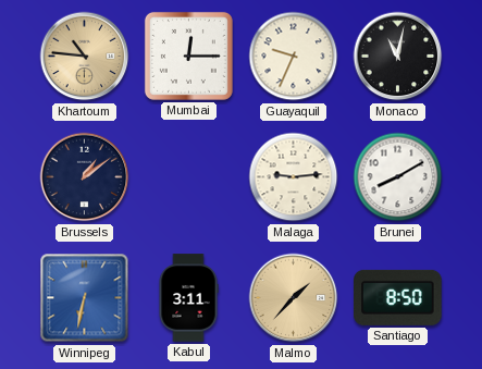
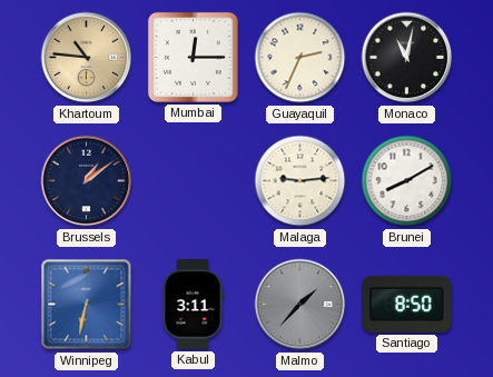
Guayaquil: 9:34 -> 2:34
Malmo dial: champagne -> grey
